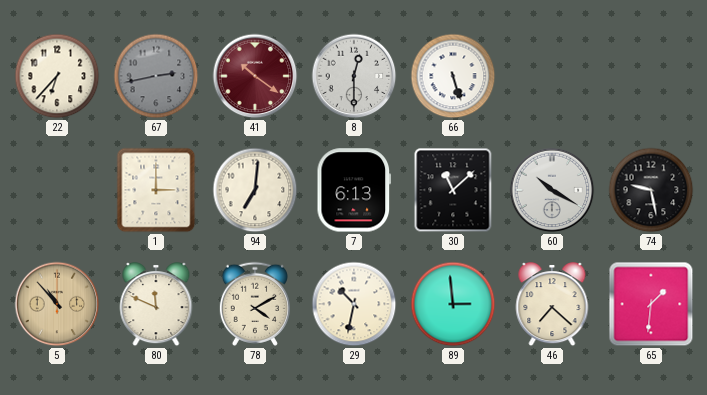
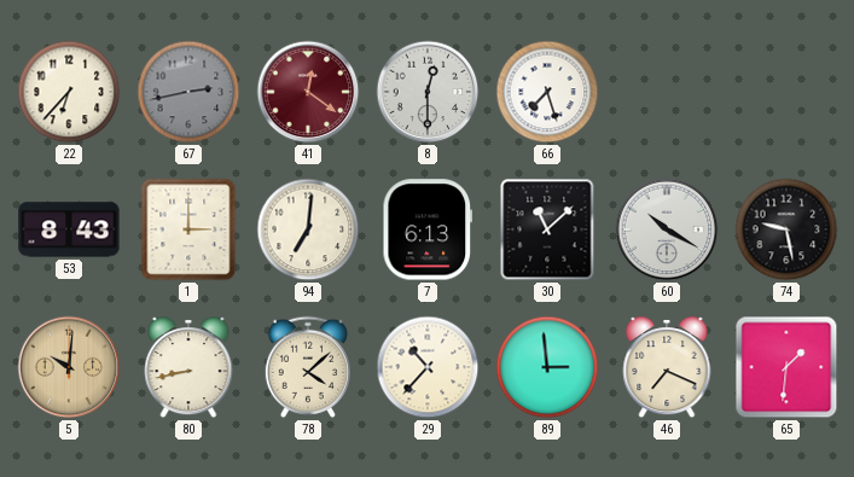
41: 10:21 -> 12:21
66: 5:27 -> 7:27
53: none -> 8:43
5: 10:53 -> 10:01
80: 11:49 -> 8:43
78: 4:10 -> 4:08
29: 10:32 -> 10:37
46: 7:22 -> 7:19
